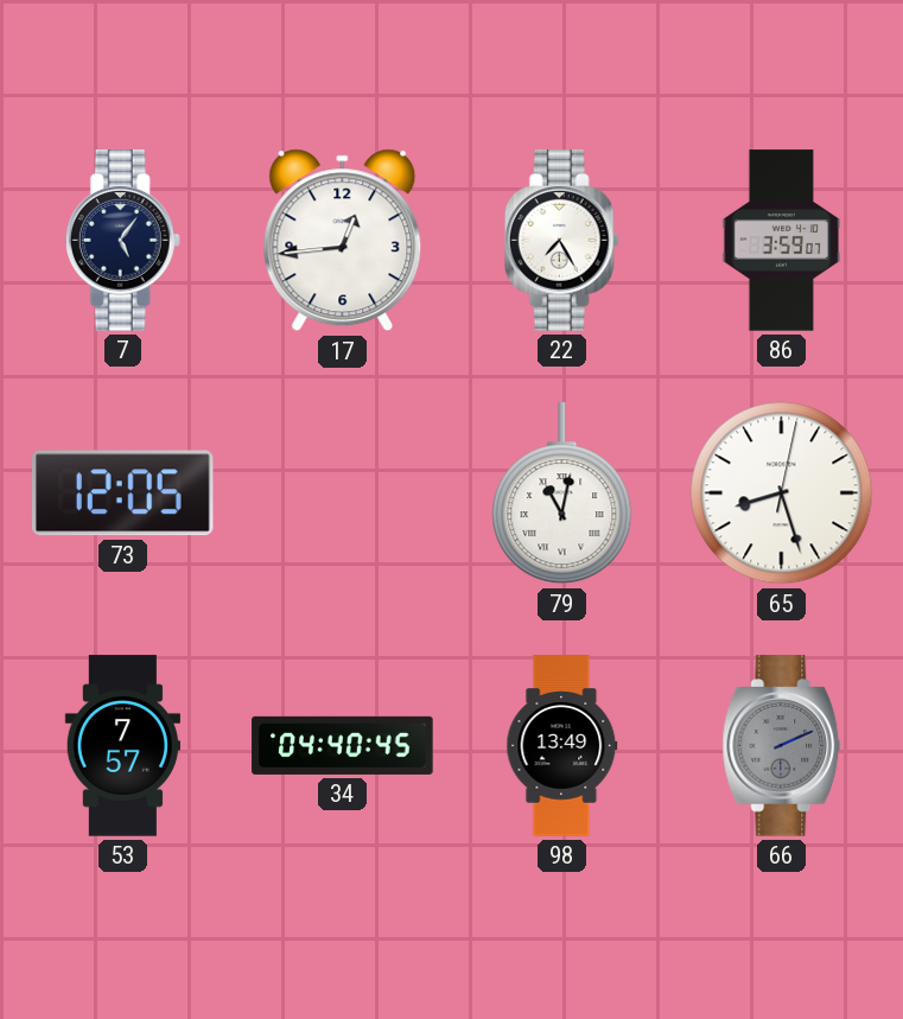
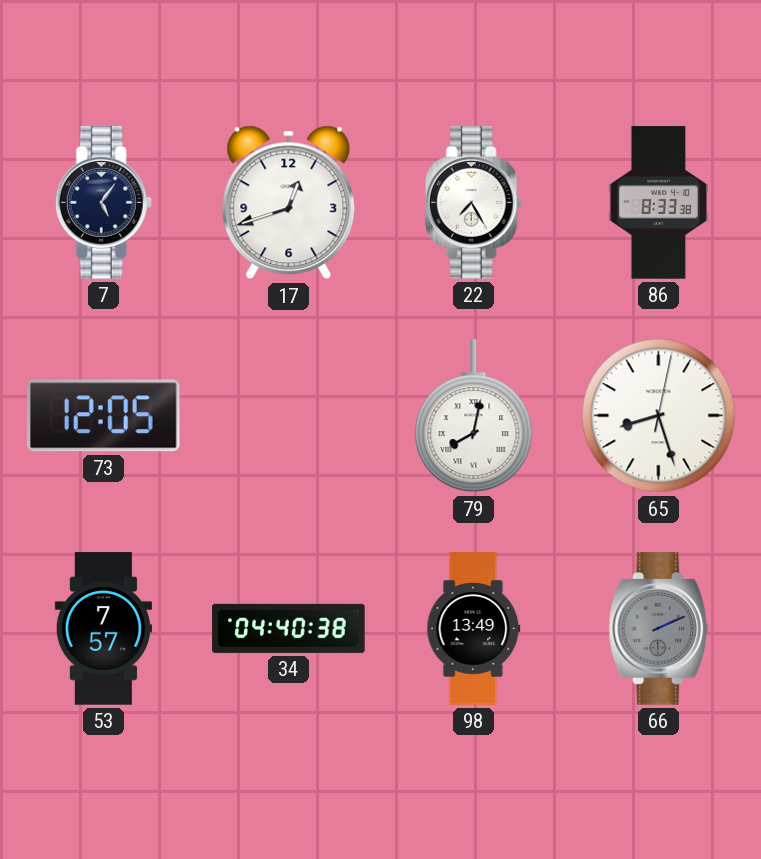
17: 12:44 -> 12:42
86: 3:59 -> 8:33
79: 11:02 -> 8:02
34: 04:40:45 -> 04:40:38
